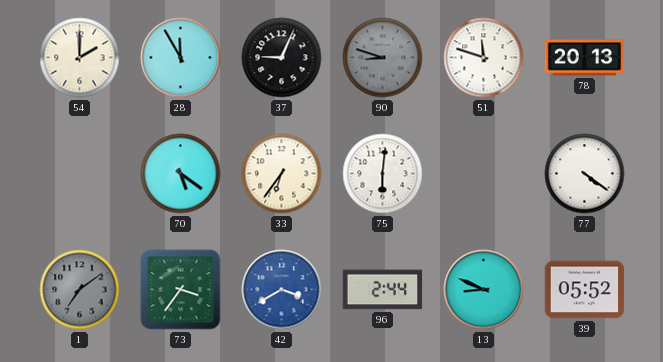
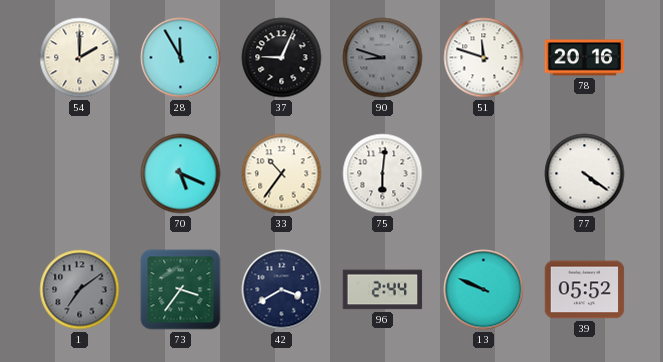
78: 20:13 -> 20:16
70: 5:21 -> 5:19
33: 6:36 -> 10:36
42 dial: blue -> navy
13: 8:49 -> 9:49
